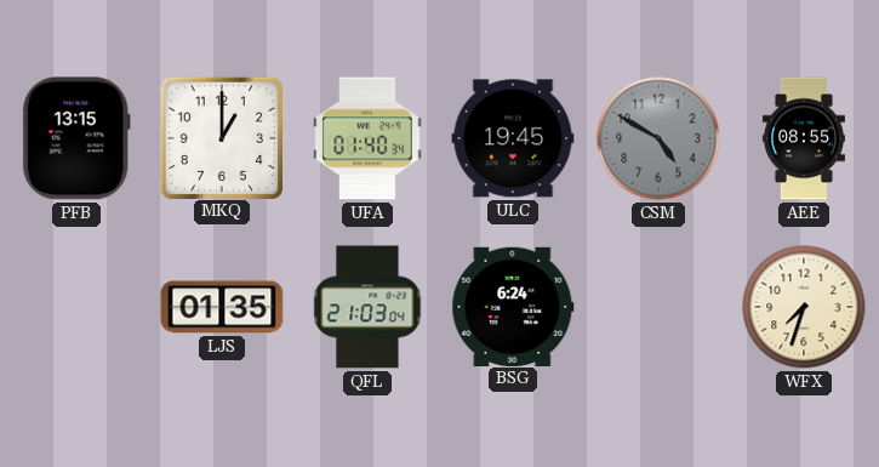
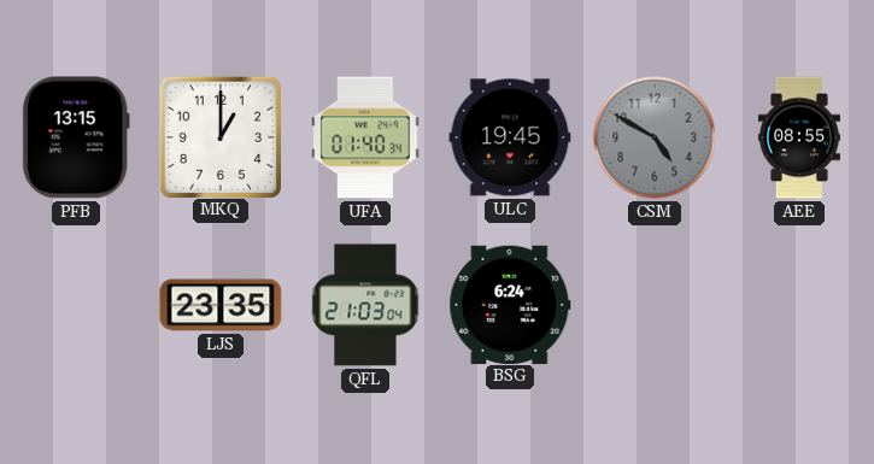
LJS: 01:35 -> 23:35
WFX: 7:33 -> none
